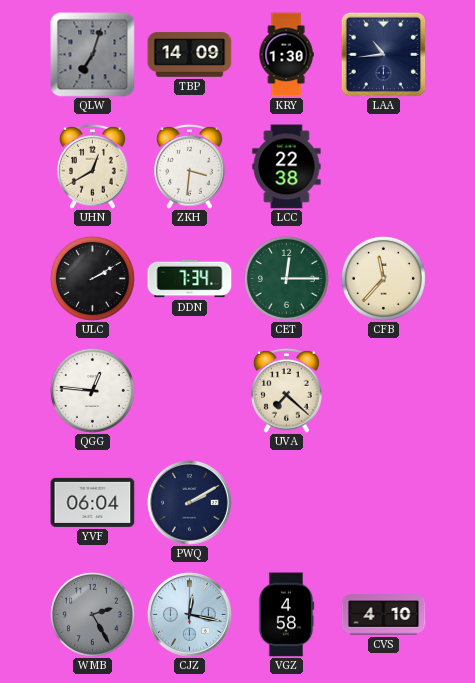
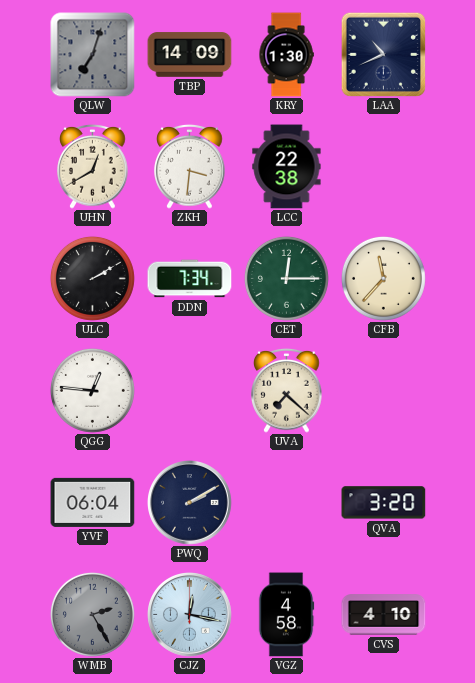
LAA: 10:44 -> 10:41
QVA: none -> 3:20
